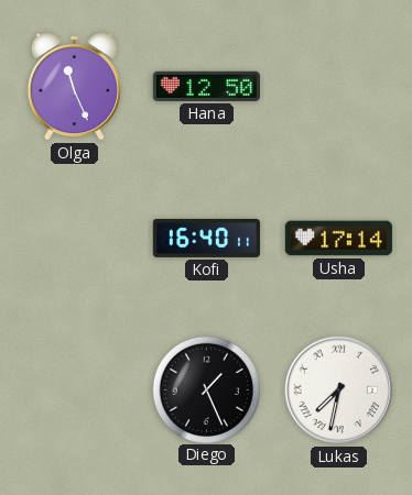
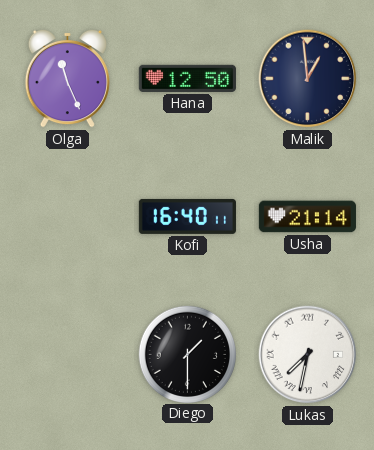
Malik: none -> 12:59
Usha: 17:14 -> 21:14
Diego: 1:26 -> 1:30
